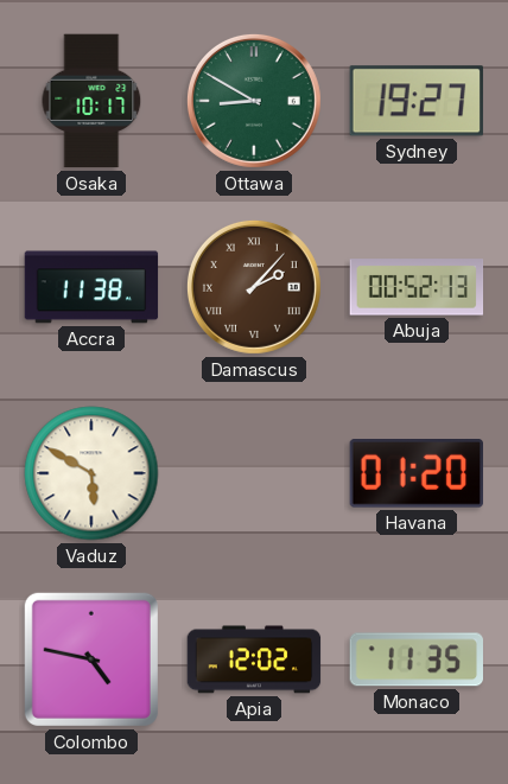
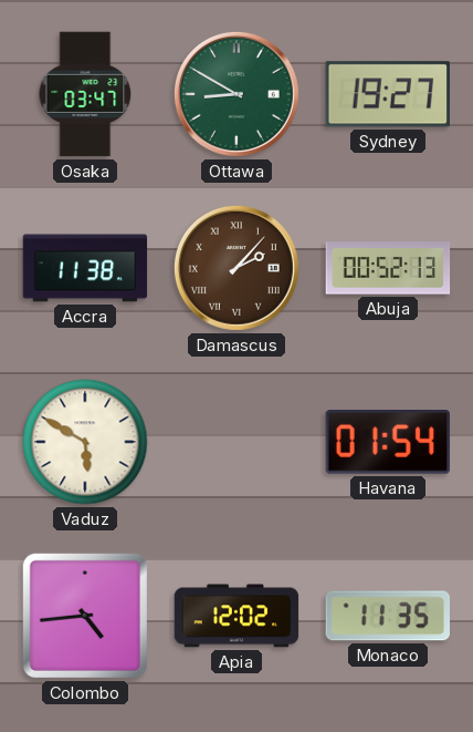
Osaka: 10:17 -> 03:47
Havana: 01:20 -> 01:54
Colombo: 4:47 -> 4:44
